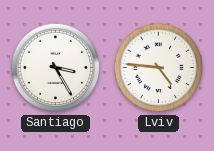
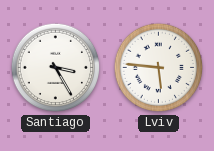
Lviv: 4:46 -> 5:46
